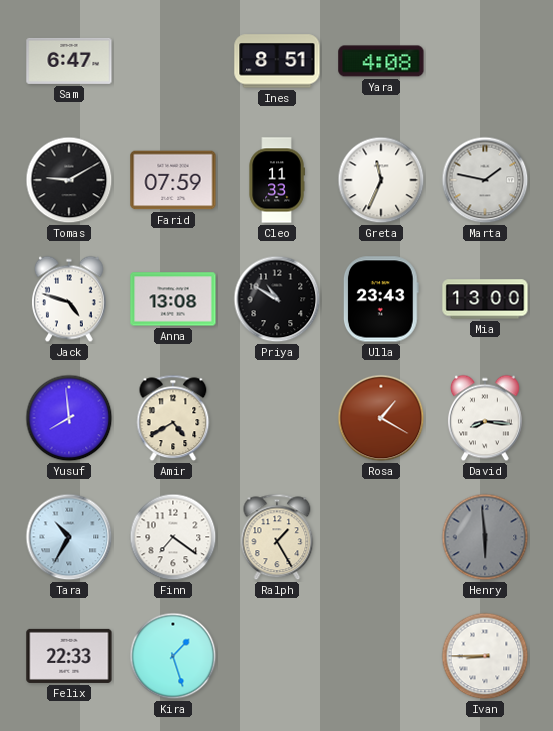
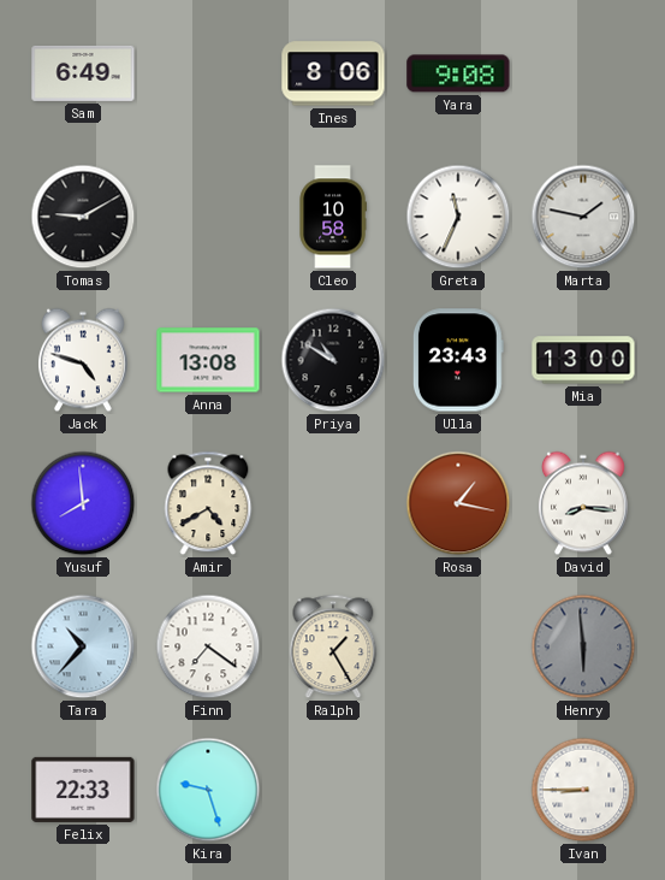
Sam: 6:47 -> 6:49
Ines: 8:51 -> 8:06
Yara: 4:08 -> 9:08
Farid: 07:59 -> none
Cleo: 11:33 -> 10:58
Rosa: 1:20 -> 1:17
Tara: 10:35 -> 10:37
Kira: 1:27 -> 9:27
